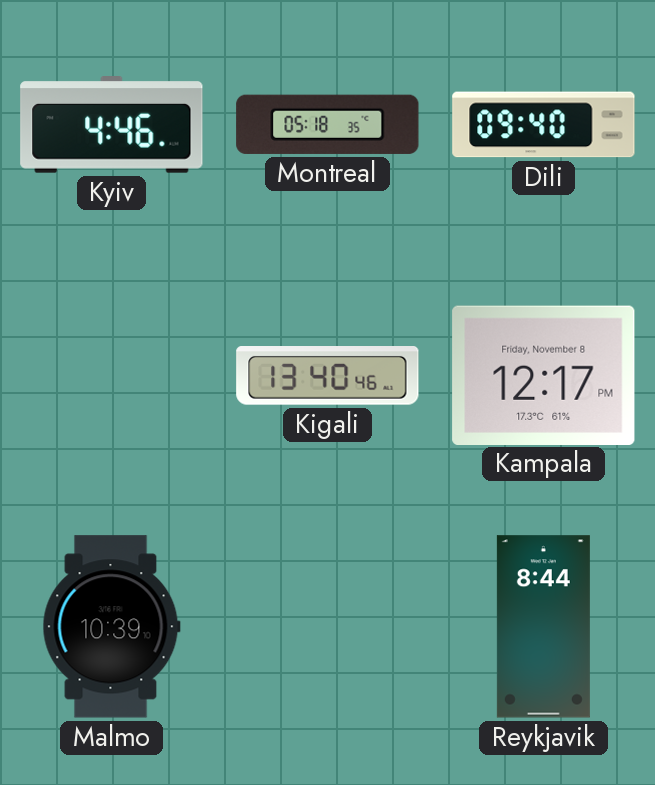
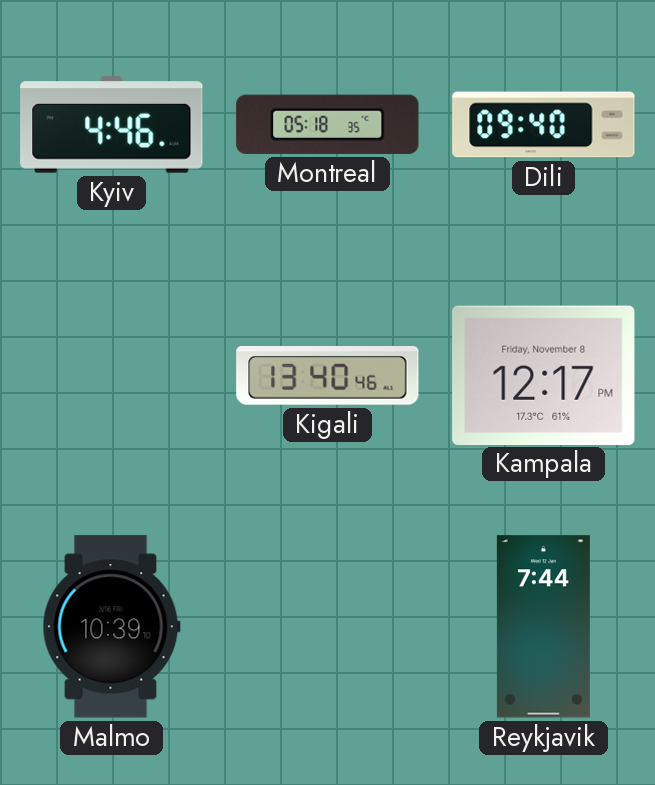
Reykjavik: 8:44 -> 7:44
